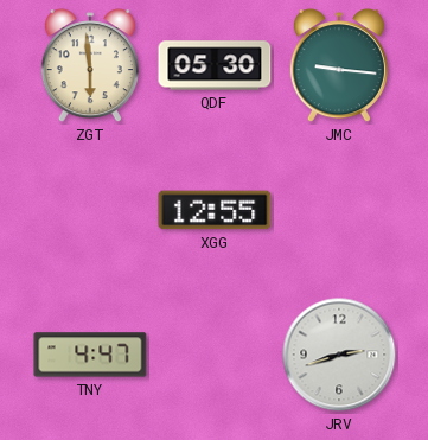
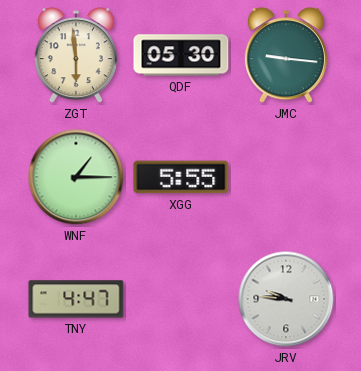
WNF: none -> 1:15
XGG: 12:55 -> 5:55
JRV: 2:42 -> 9:46
